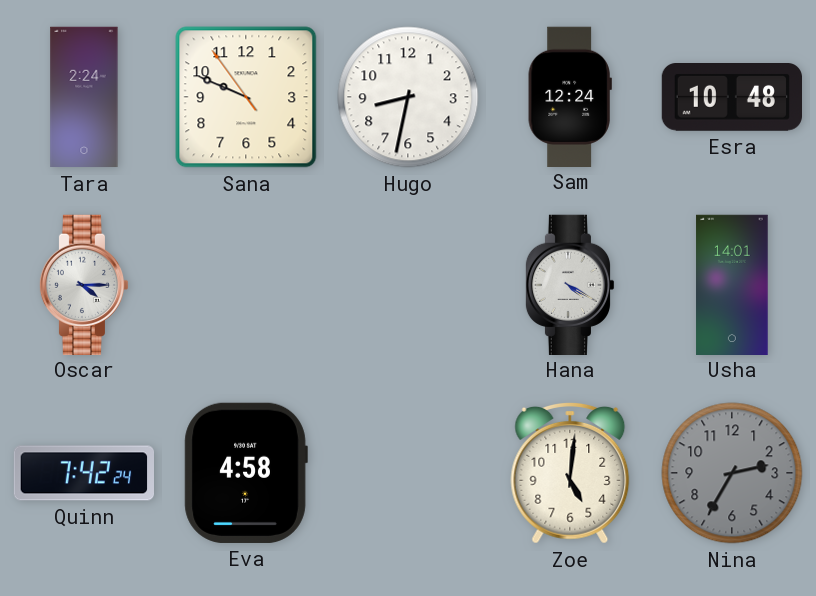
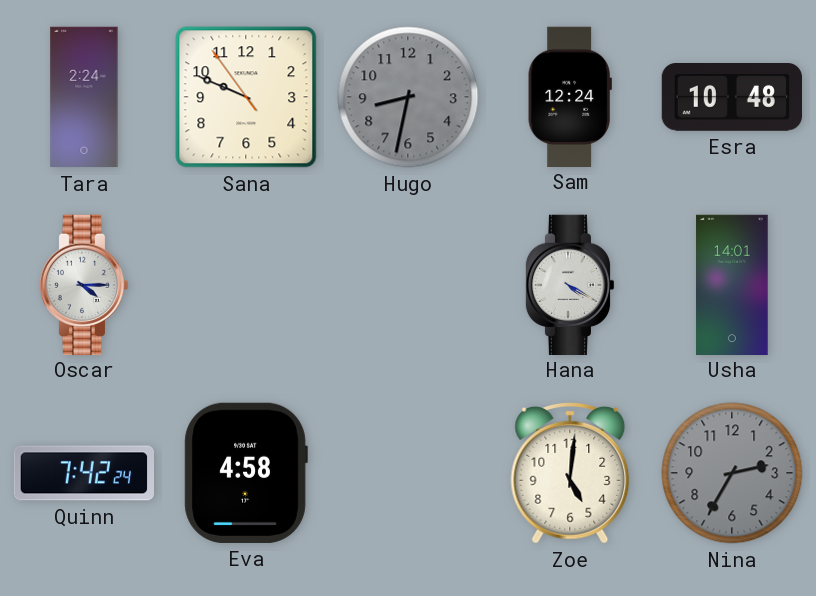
Hugo dial: white -> grey
